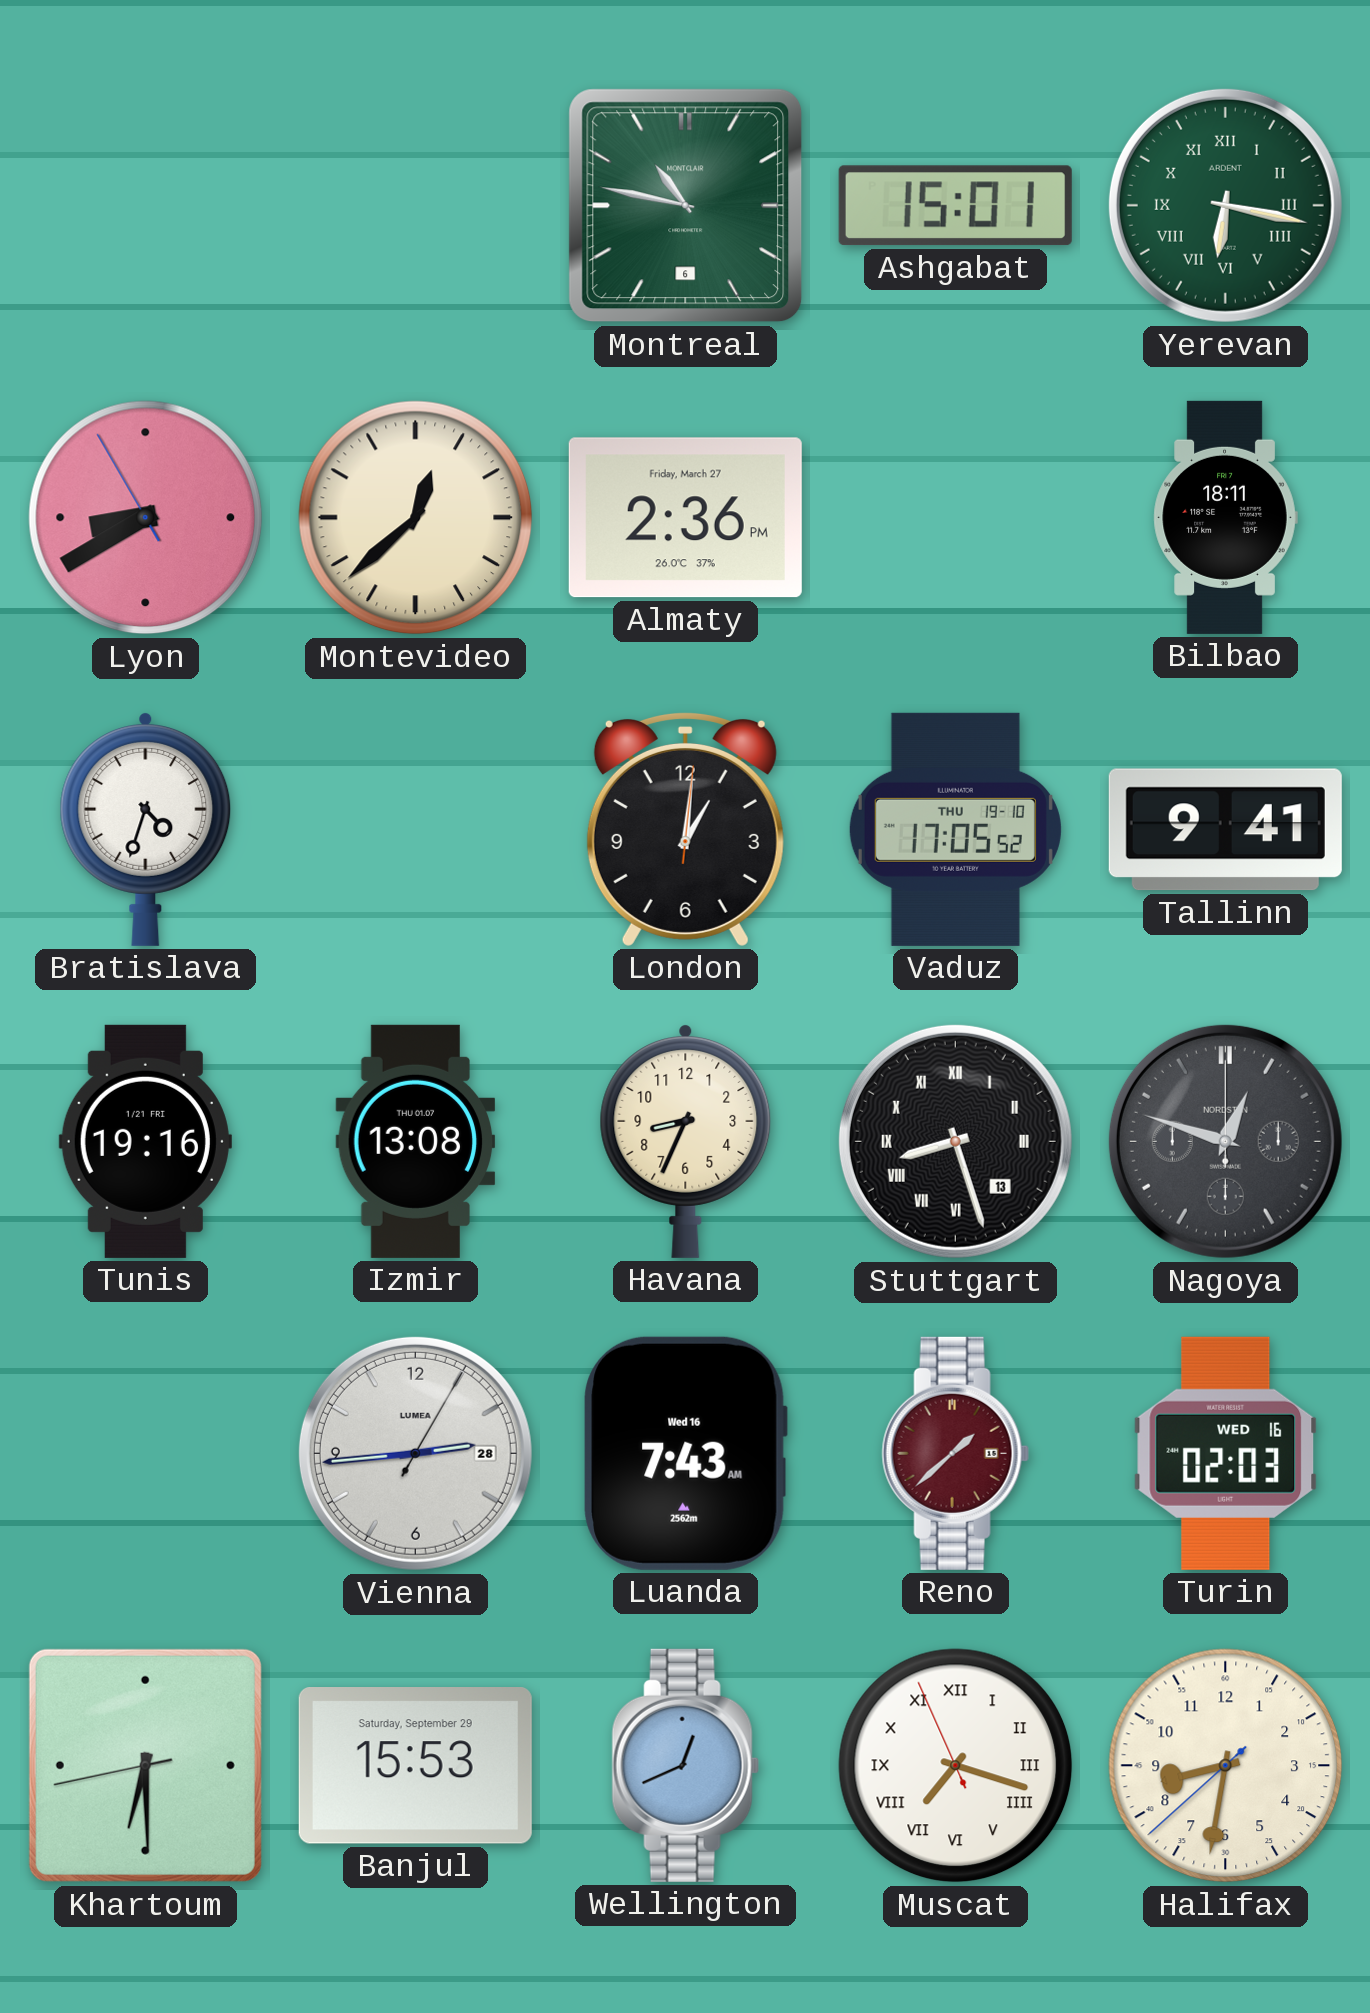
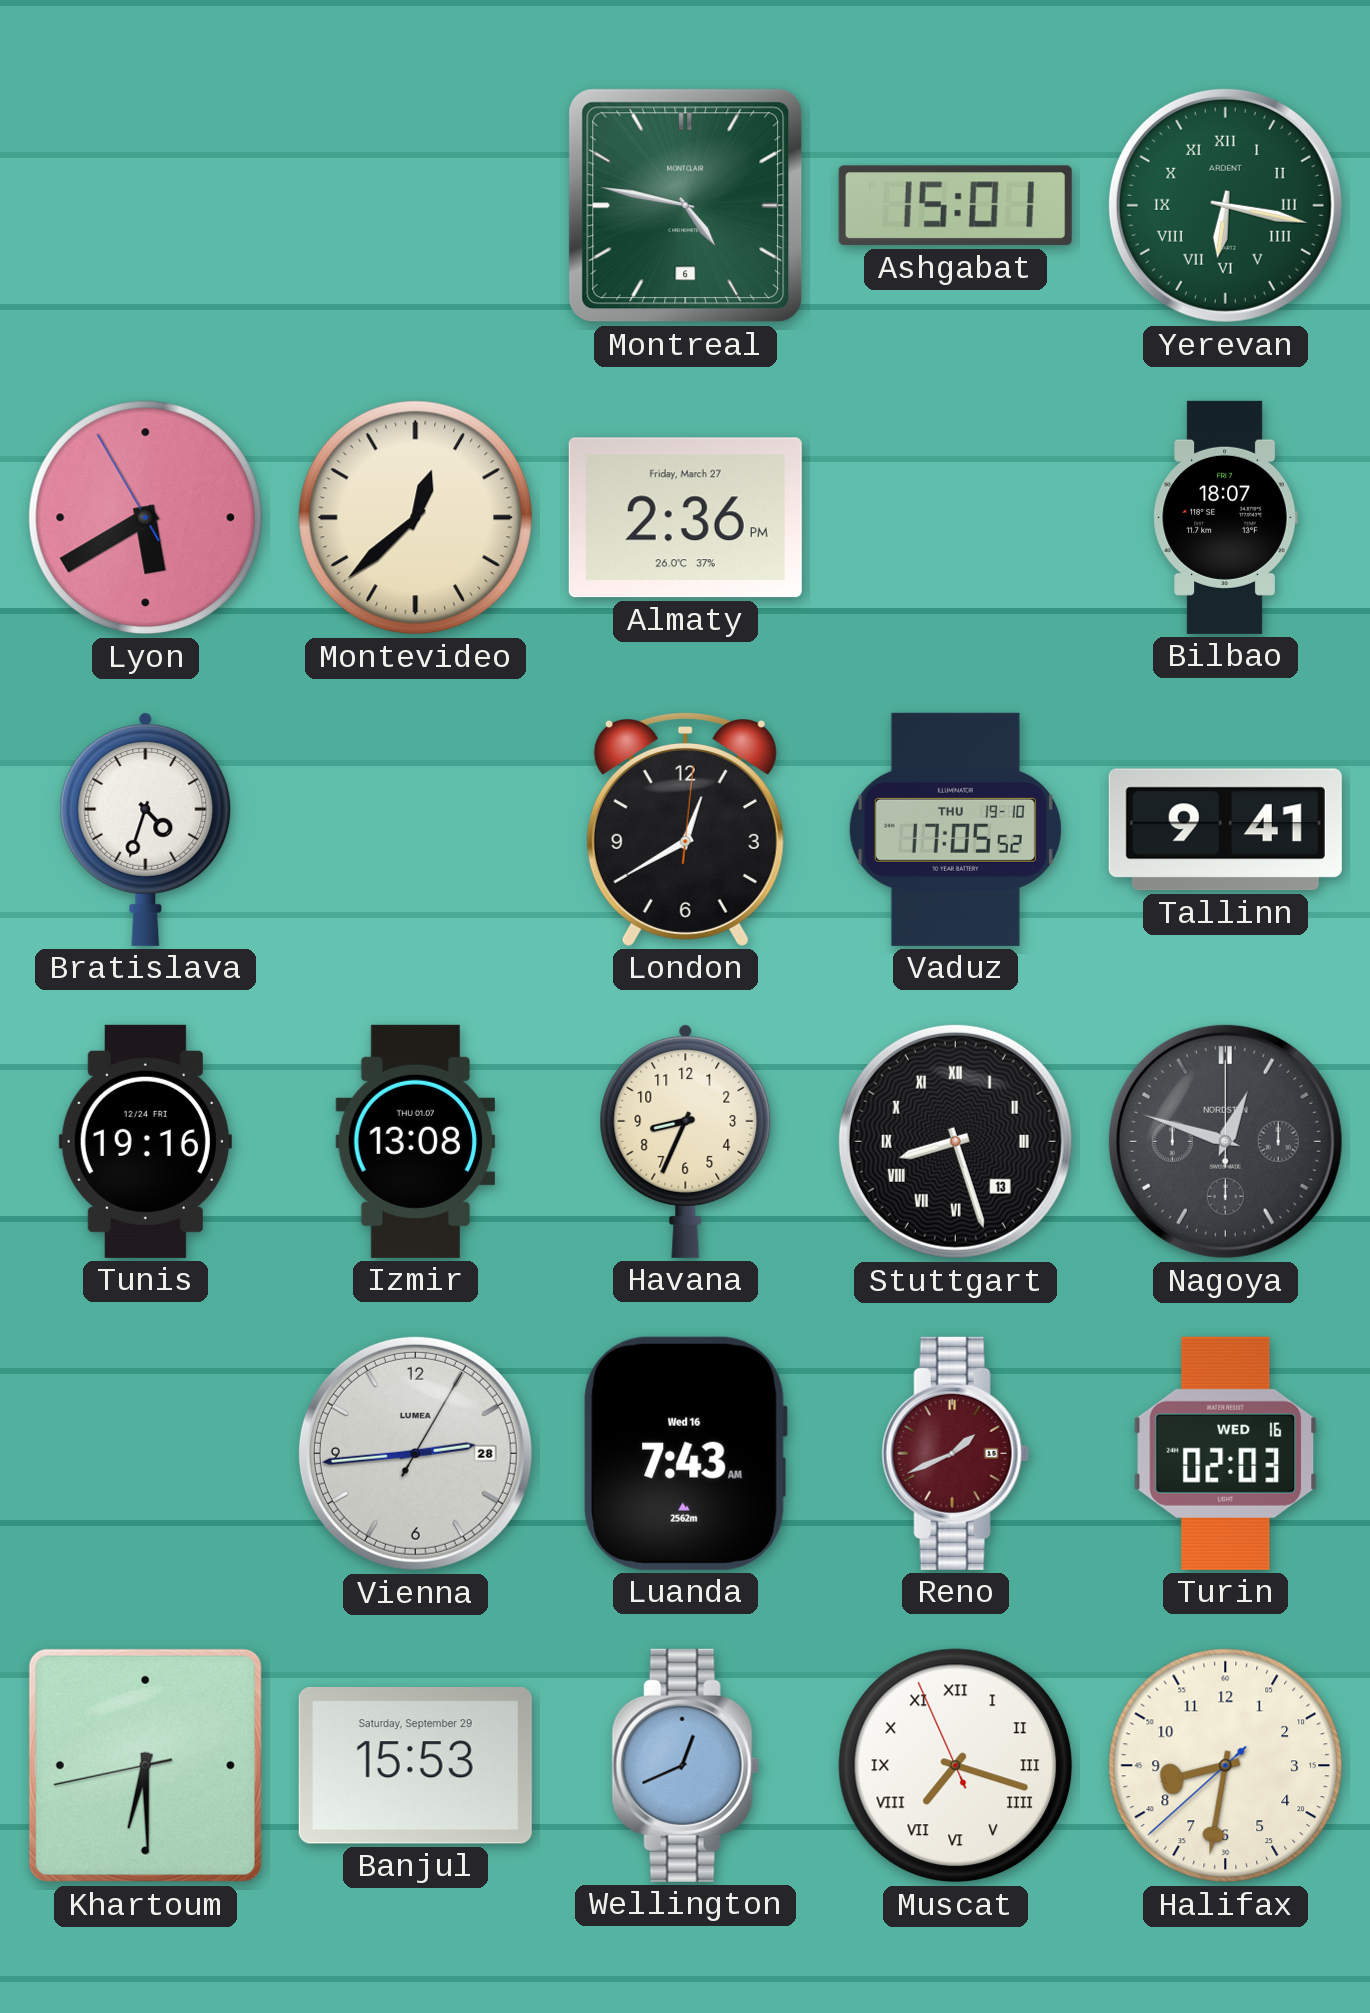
Montreal: 10:47 -> 4:47
Lyon: 8:39 -> 5:39
Bilbao: 18:11 -> 18:07
London: 1:01 -> 12:40
Tunis date: 1/21 FRI -> 12/24 FRI
Reno: 1:38 -> 1:41
